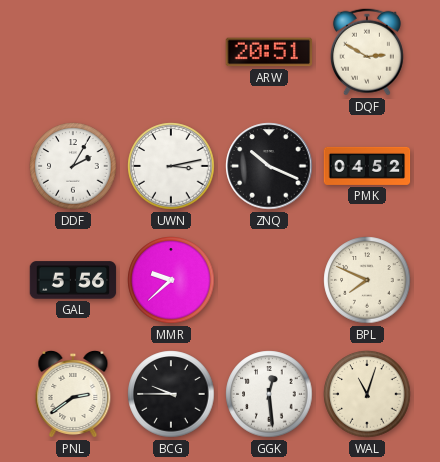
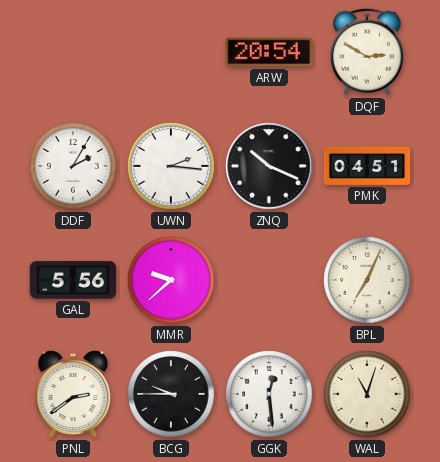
ARW: 20:51 -> 20:54
UWN: 3:13 -> 2:16
PMK: 04:52 -> 04:51
BPL: 7:49 -> 7:04
